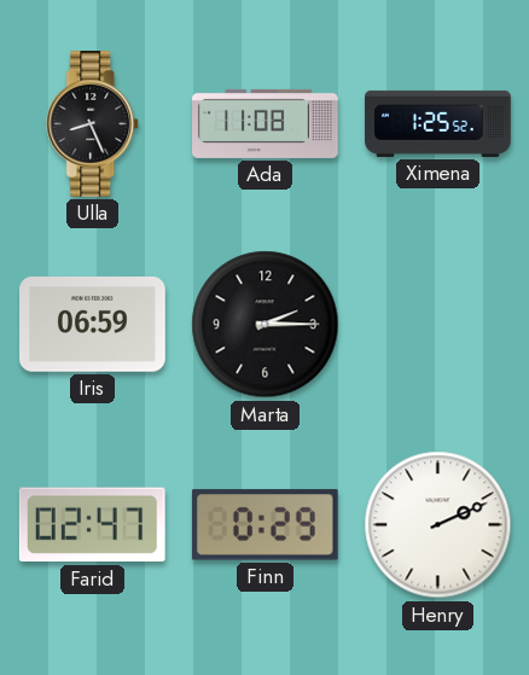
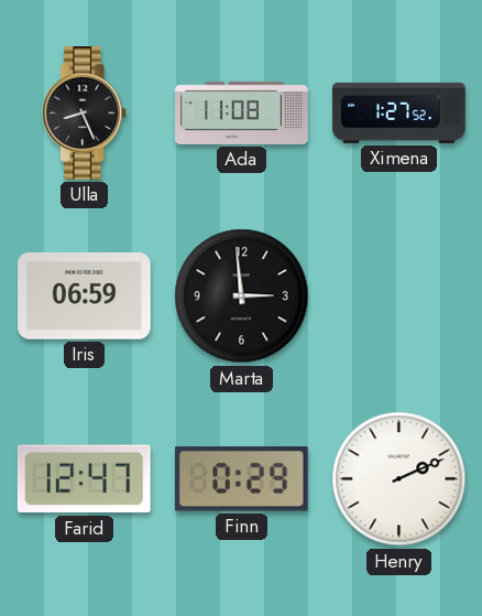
Ximena: 1:25 -> 1:27
Marta: 2:15 -> 2:59
Farid: 02:47 -> 12:47
